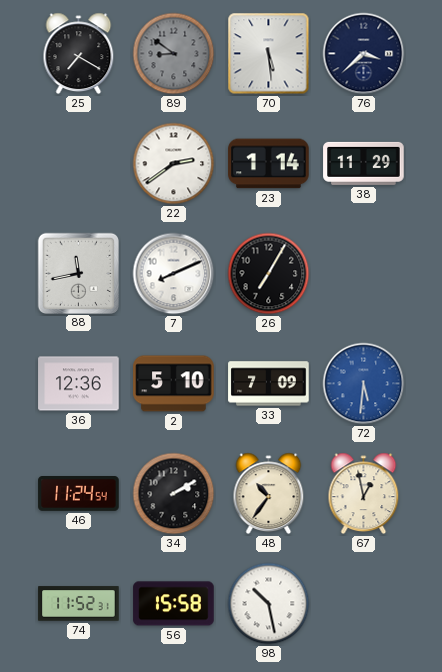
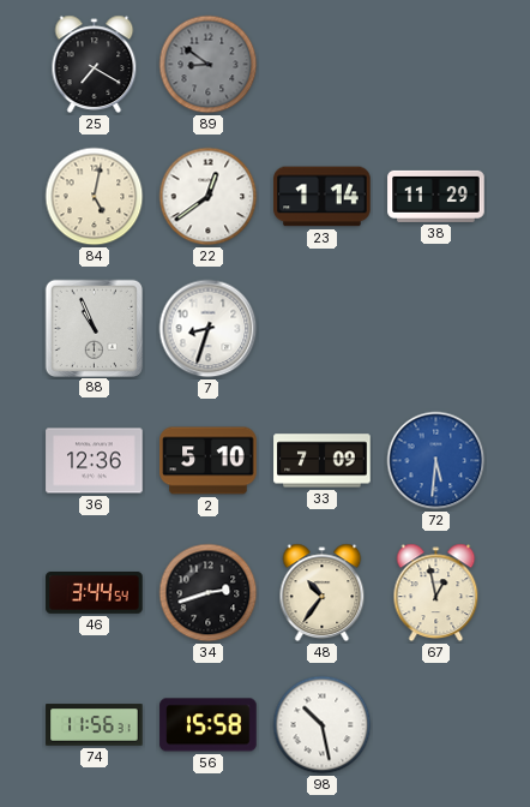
70: 5:29 -> none
76: 3:38 -> none
84: none -> 5:02
22: 2:39 -> 12:39
88: 11:43 -> 10:56
7: 8:11 -> 8:33
26: 7:05 -> none
46: 11:24 -> 3:44
34: 2:10 -> 2:42
74: 11:52 -> 11:56
